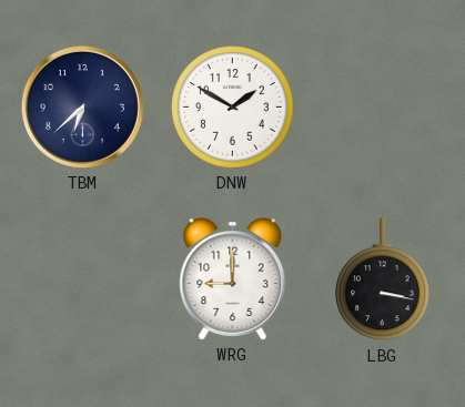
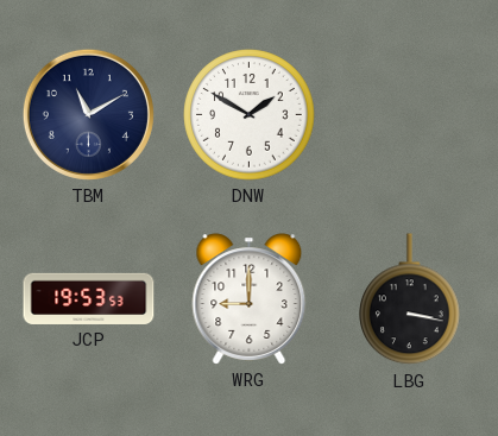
TBM: 6:38 -> 11:10
JCP: none -> 19:53
